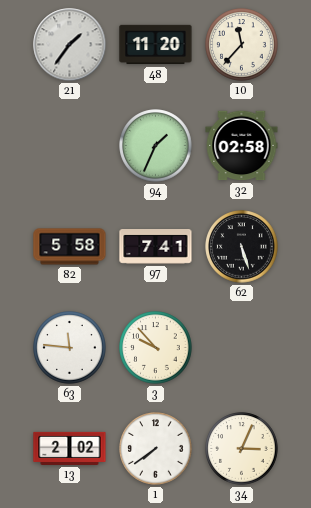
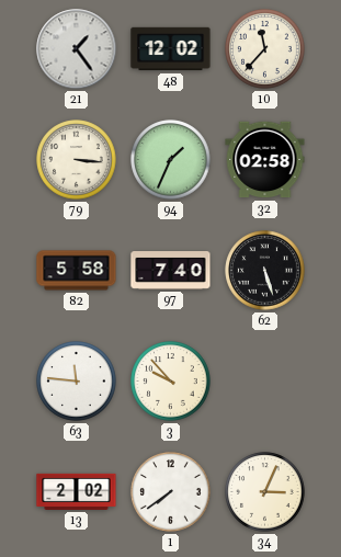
21: 1:36 -> 1:24
48: 11:20 -> 12:02
79: none -> 3:16
97: 7:41 -> 7:40
